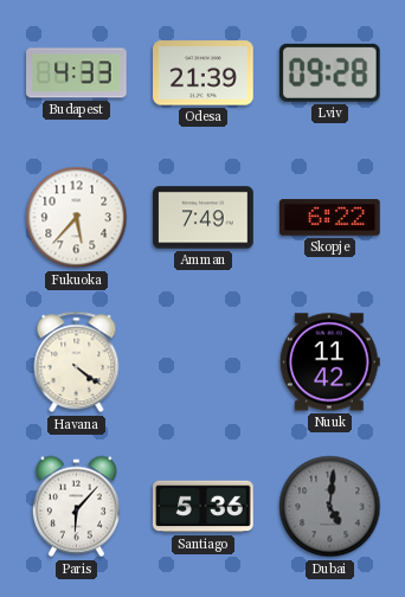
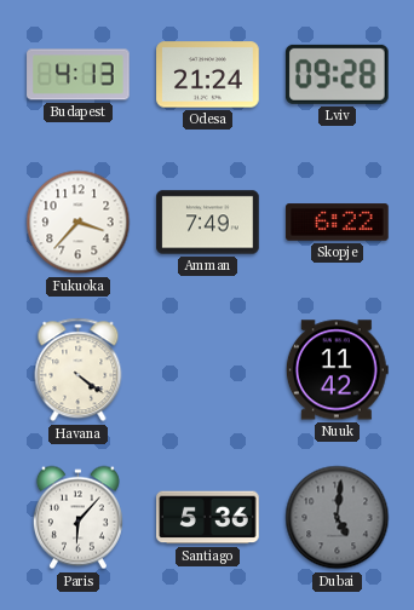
Budapest: 4:33 -> 4:13
Odesa: 21:39 -> 21:24
Fukuoka: 5:37 -> 3:37
